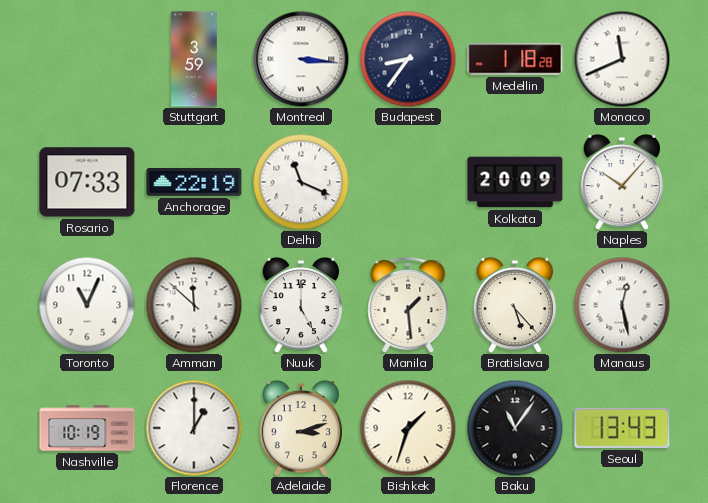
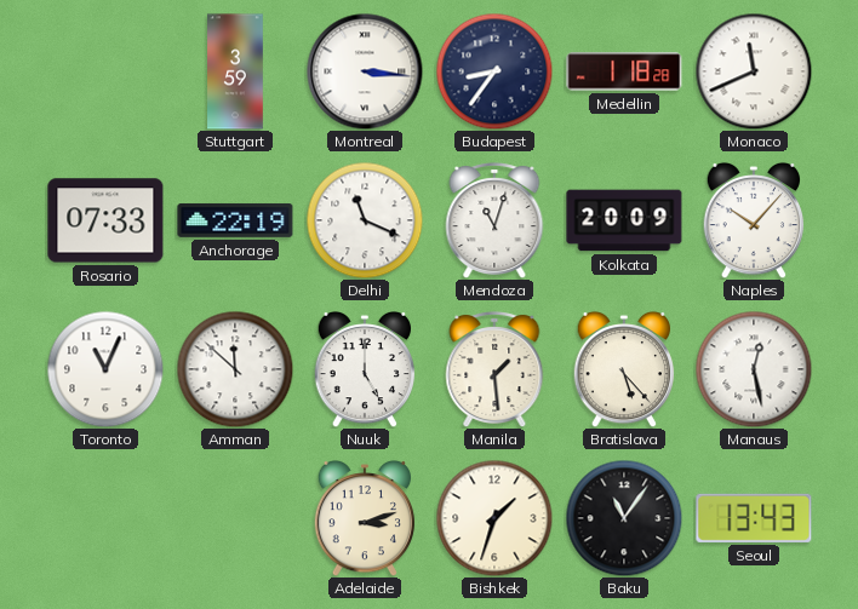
Mendoza: none -> 11:03
Nashville: 10:19 -> none
Florence: 1:00 -> none
